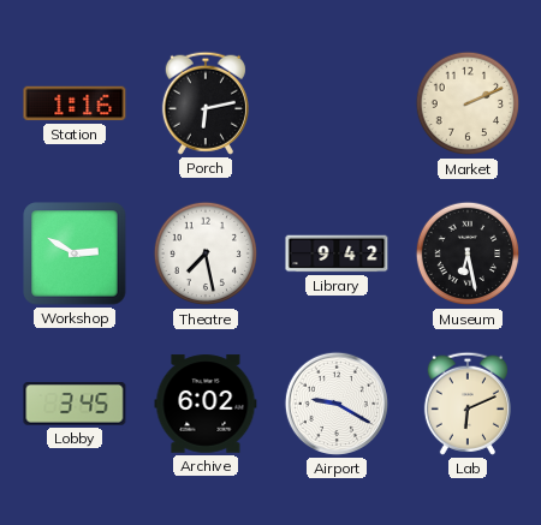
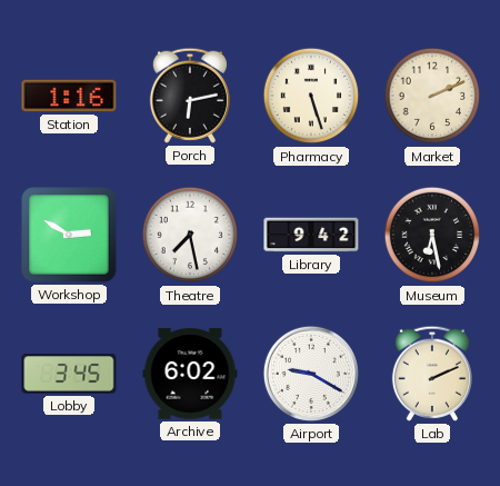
Pharmacy: none -> 5:27
Lab: 6:11 -> 2:11
